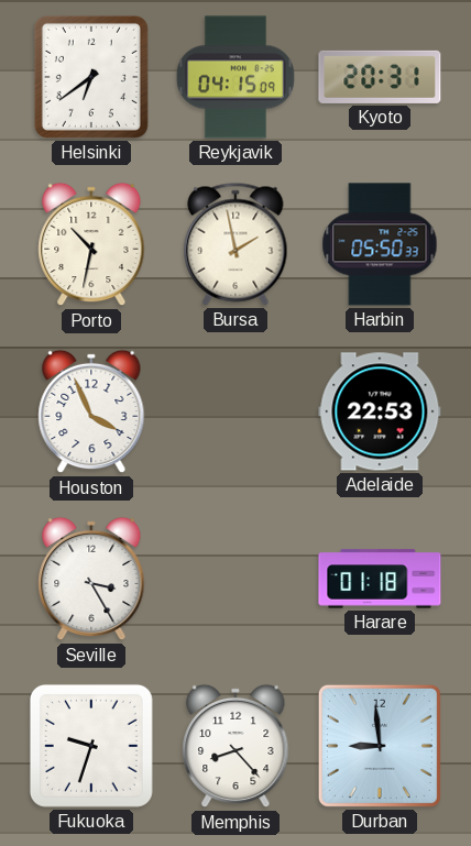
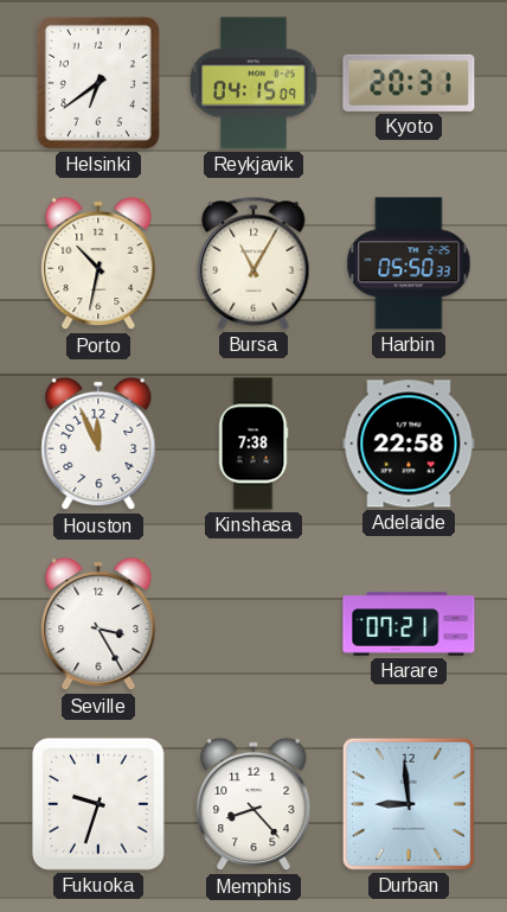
Bursa: 1:58 -> 11:05
Houston: 3:56 -> 11:56
Kinshasa: none -> 7:38
Adelaide: 22:53 -> 22:58
Harare: 01:18 -> 07:21
